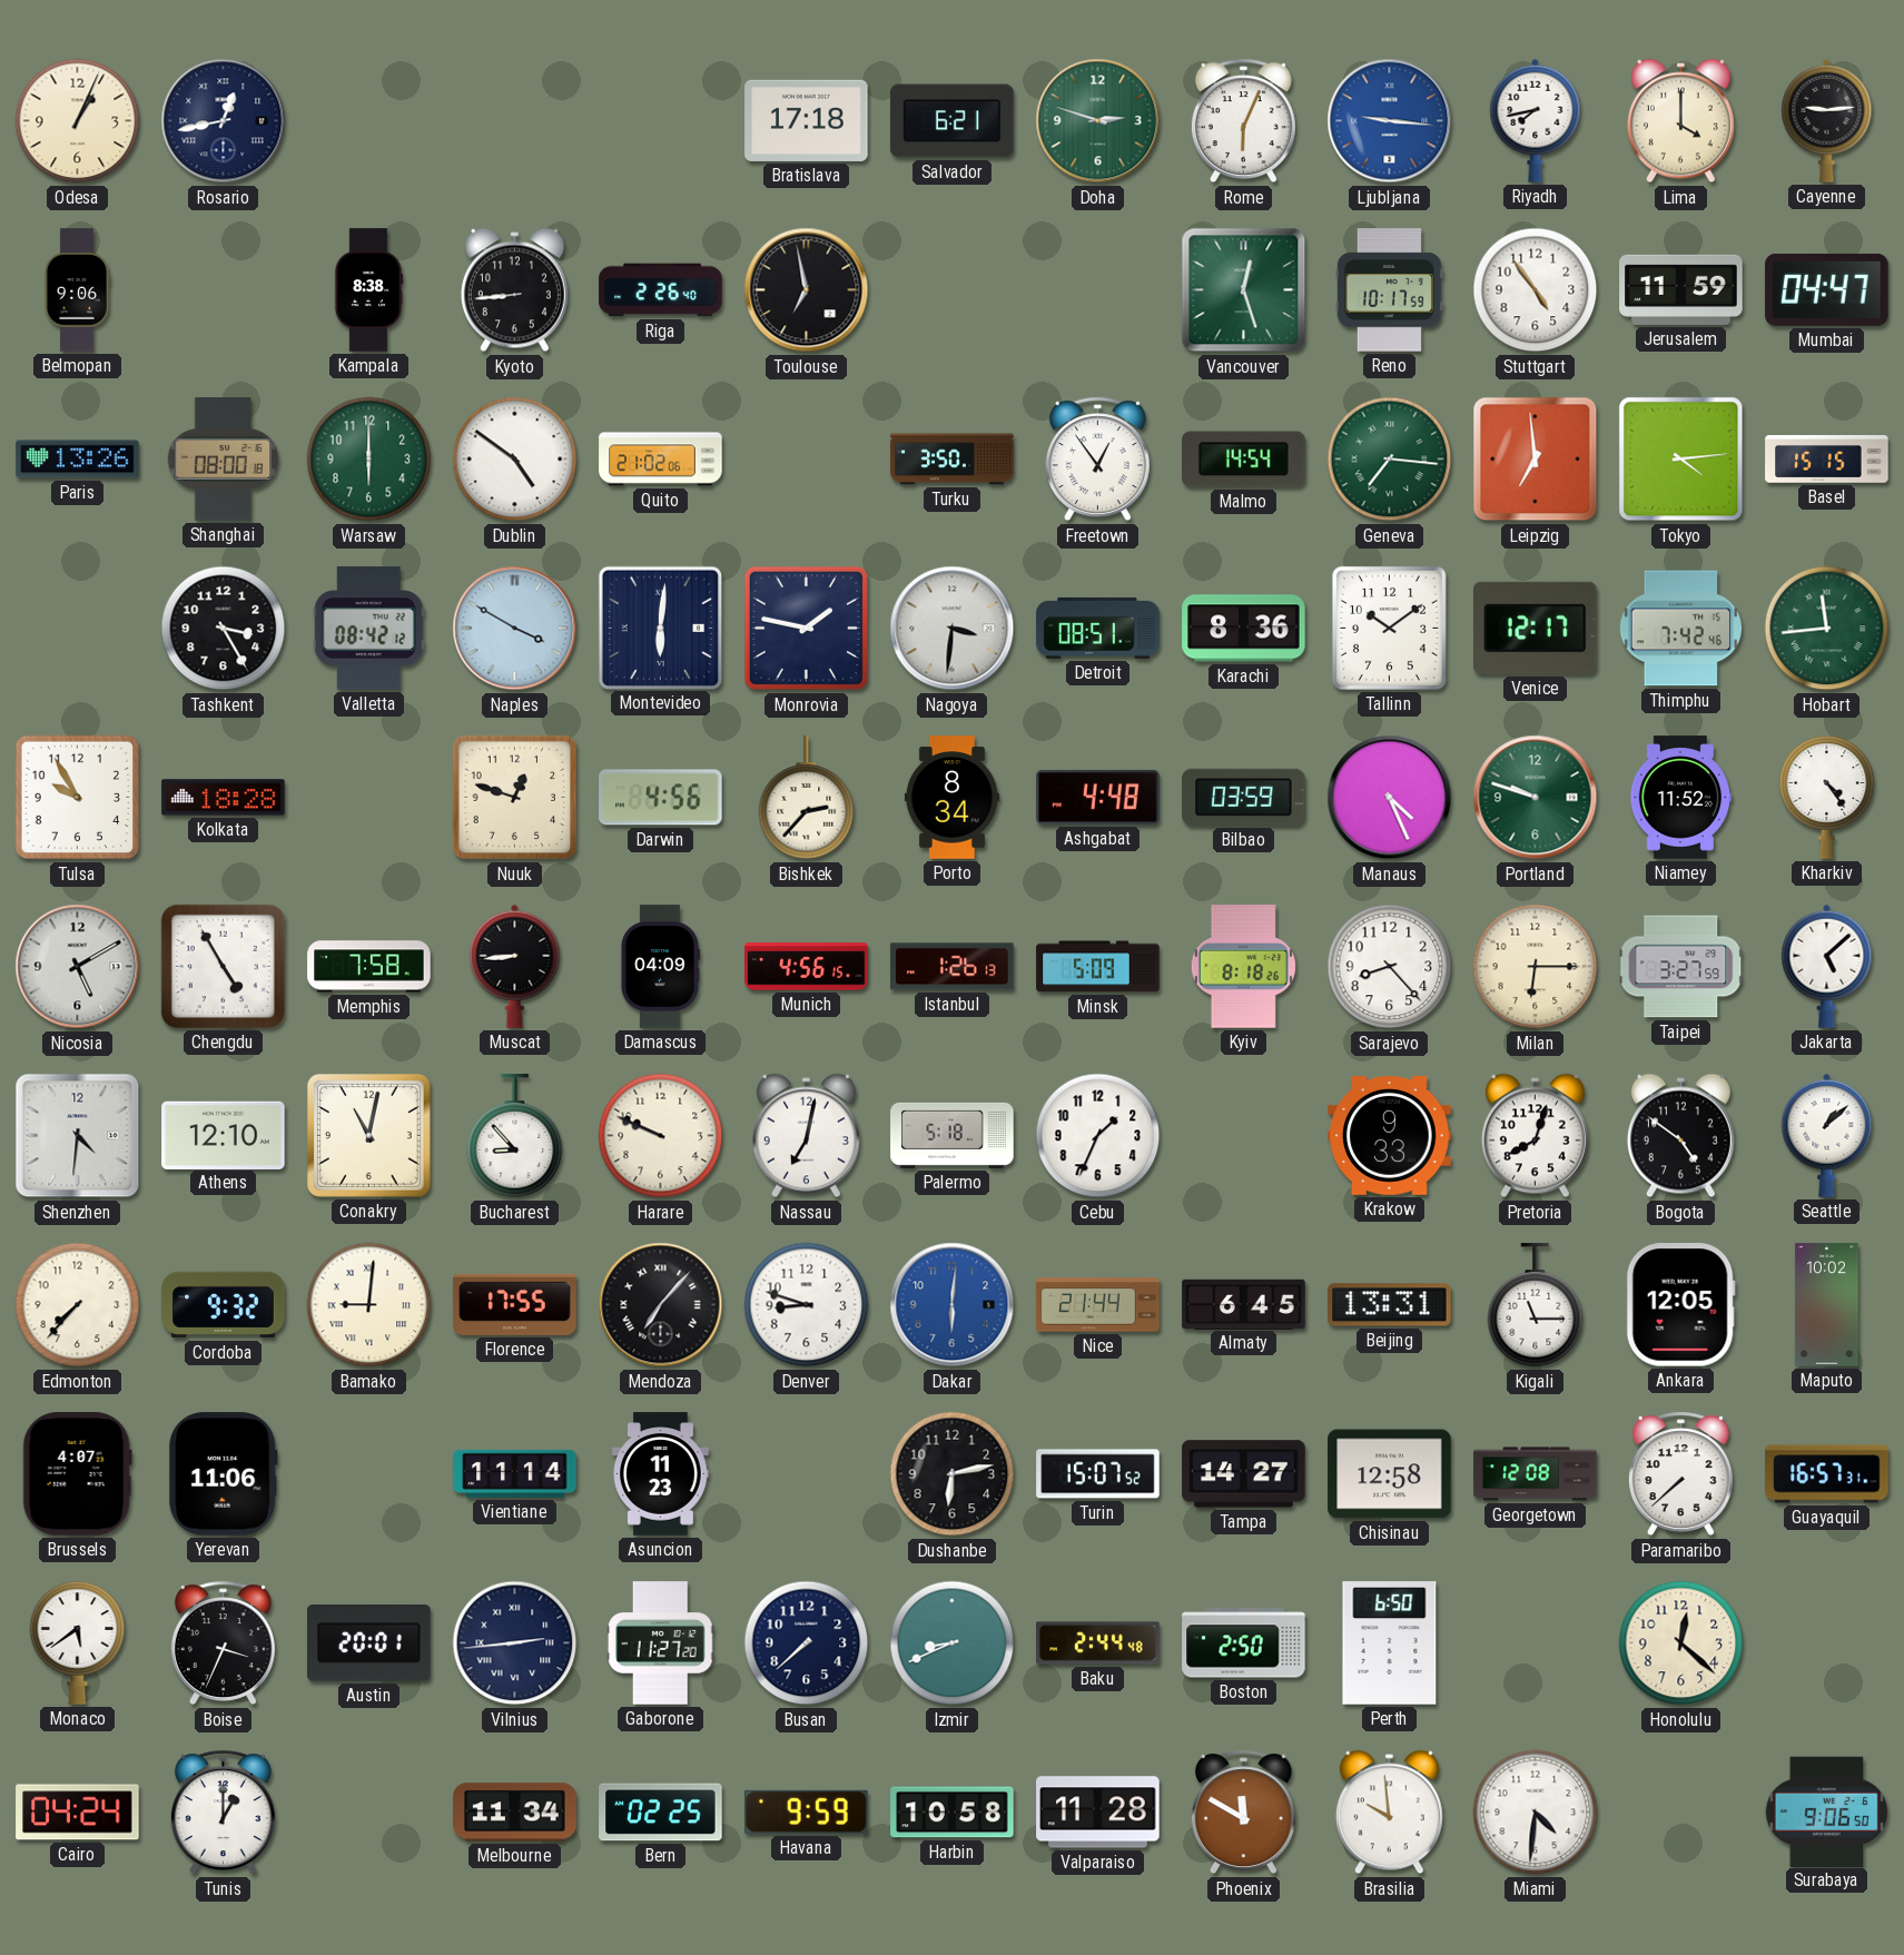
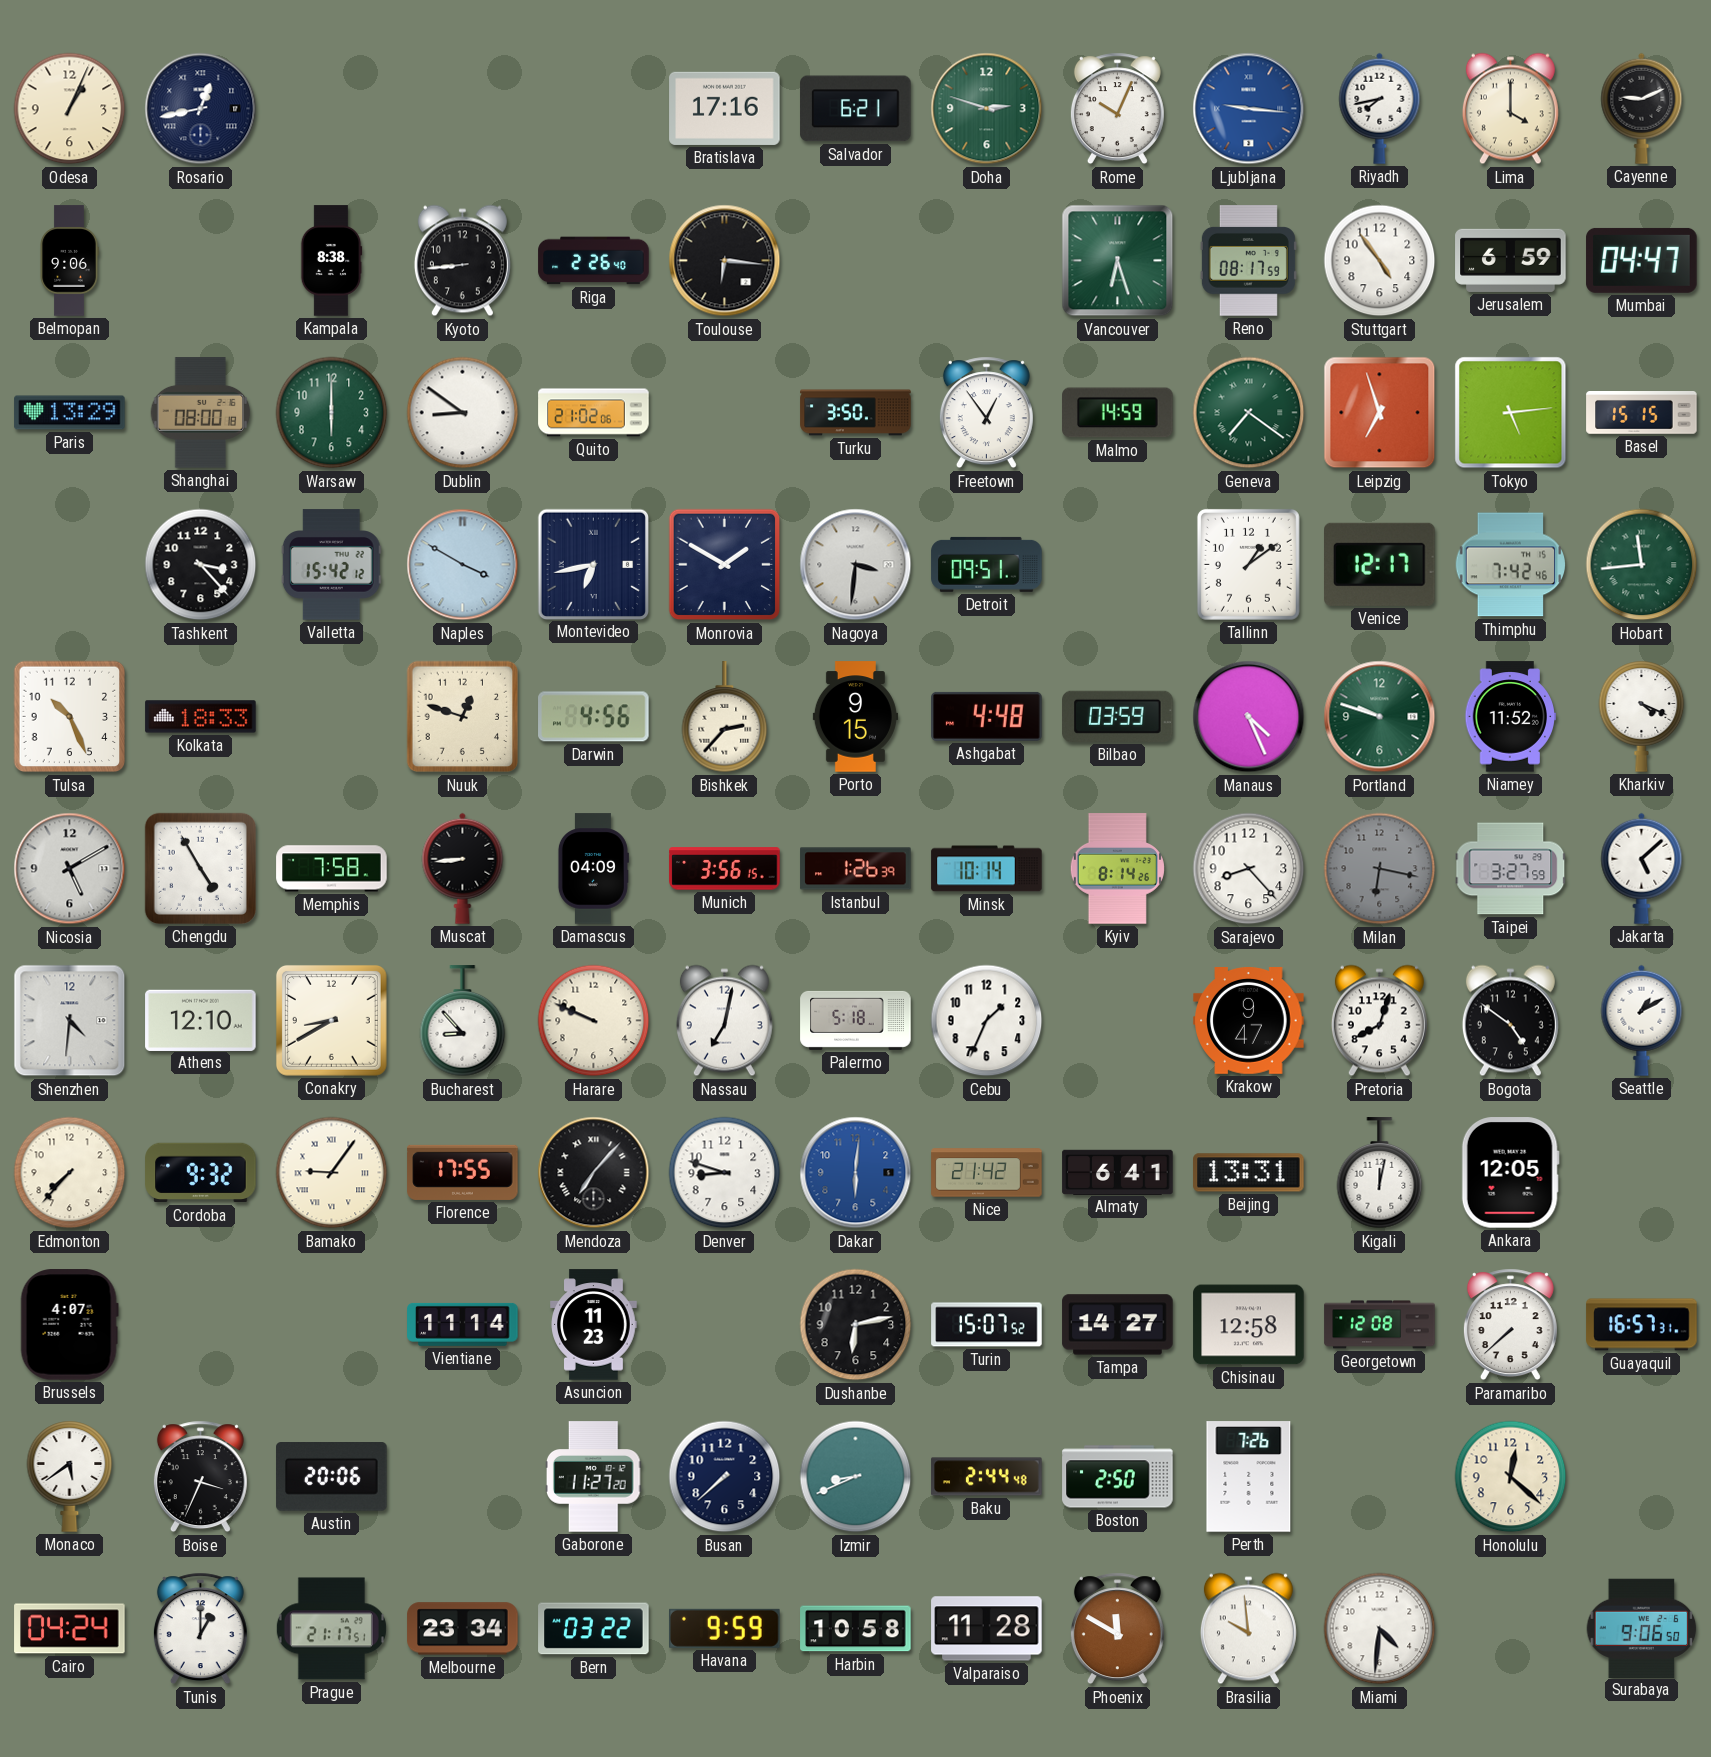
Bratislava: 17:18 -> 17:16
Rome: 6:04 -> 10:04
Cayenne: 9:14 -> 9:11
Toulouse: 6:58 -> 6:16
Vancouver: 12:27 -> 6:27
Reno: 10:17 -> 08:17
Jerusalem: 11:59 -> 6:59
Paris: 13:26 -> 13:29
Dublin: 4:51 -> 8:51
Malmo: 14:54 -> 14:59
Geneva: 7:16 -> 7:21
Leipzig: 6:59 -> 6:57
Tokyo: 4:14 -> 5:14
Tashkent: 3:25 -> 3:23
Valletta: 08:42 -> 15:42
Montevideo: 6:01 -> 6:43
Monrovia: 1:47 -> 1:50
Detroit: 08:51 -> 09:51
Karachi: 8:36 -> none
Tallinn: 10:09 -> 1:09
Tulsa: 9:55 -> 10:26
Kolkata: 18:28 -> 18:33
Porto: 8:34 -> 9:15
Kharkiv: 4:24 -> 4:19
Munich: 4:56 -> 3:56
Istanbul: 1:26:13 -> 1:26:39
Minsk: 5:09 -> 10:14
Kyiv: 8:18 -> 8:14
Milan: 6:15 -> 6:17
Milan dial: cream -> grey
Conakry: 11:02 -> 8:40
Krakow: 9:33 -> 9:47
Seattle: 1:08 -> 1:10
Bamako: 9:01 -> 9:06
Nice: 21:44 -> 21:42
Almaty: 6:45 -> 6:41
Kigali: 11:15 -> 12:02
Maputo: 10:02 -> none
Yerevan: 11:06 -> none
Austin: 20:01 -> 20:06
Vilnius: 2:44 -> none
Perth: 6:50 -> 7:26
Prague: none -> 21:17
Melbourne: 11:34 -> 23:34
Bern: 02:25 -> 03:22
